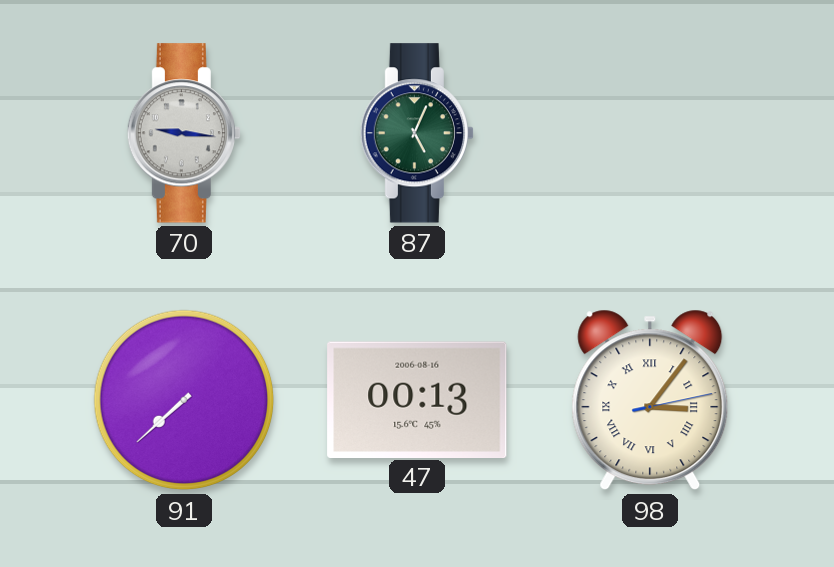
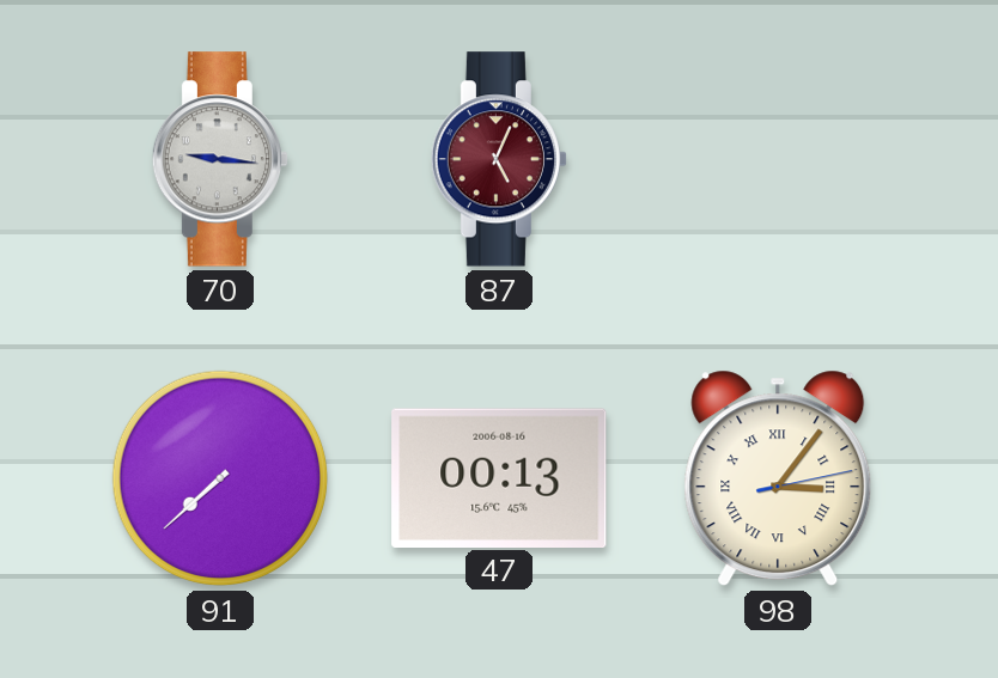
87 dial: green -> burgundy
